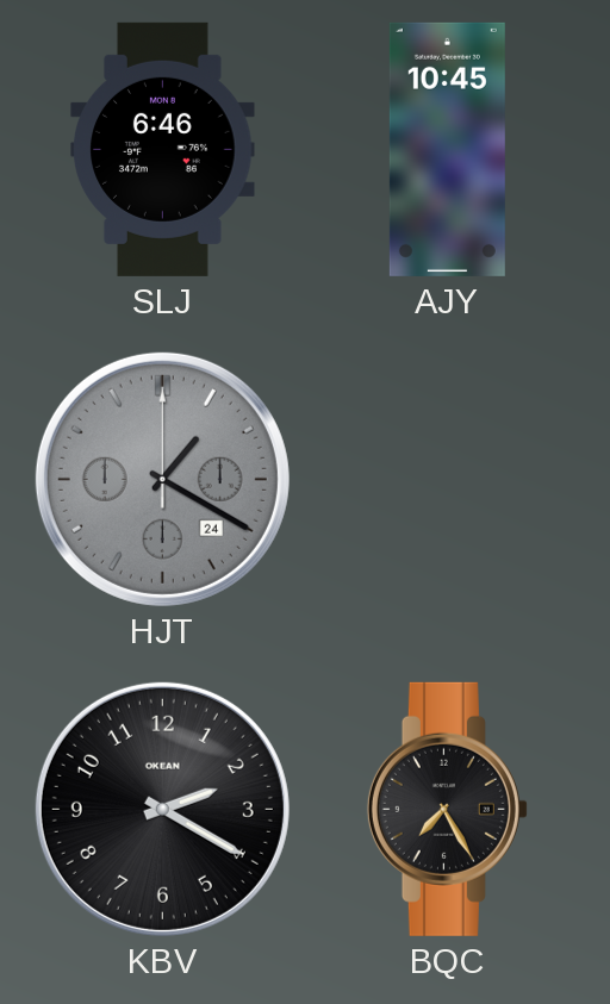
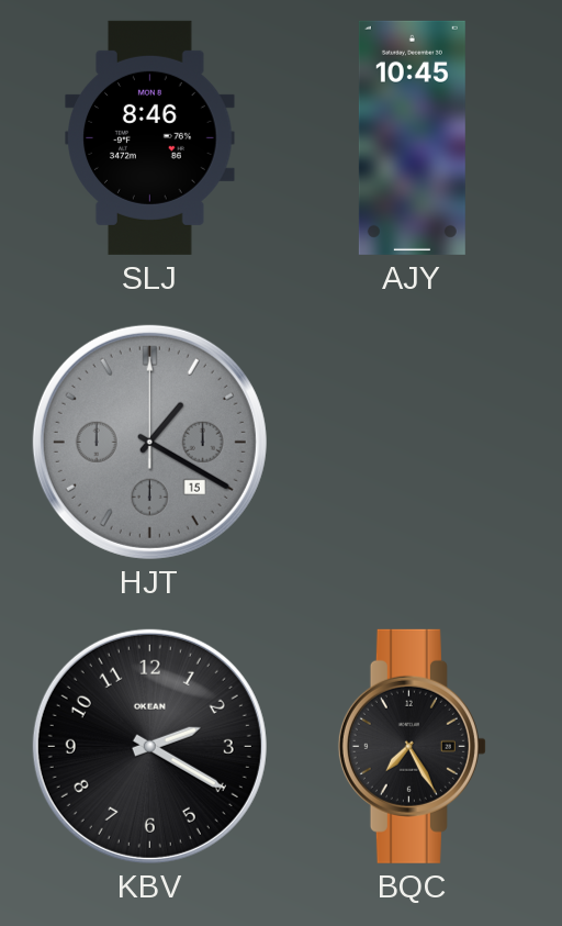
SLJ: 6:46 -> 8:46
HJT date: 24 -> 15
